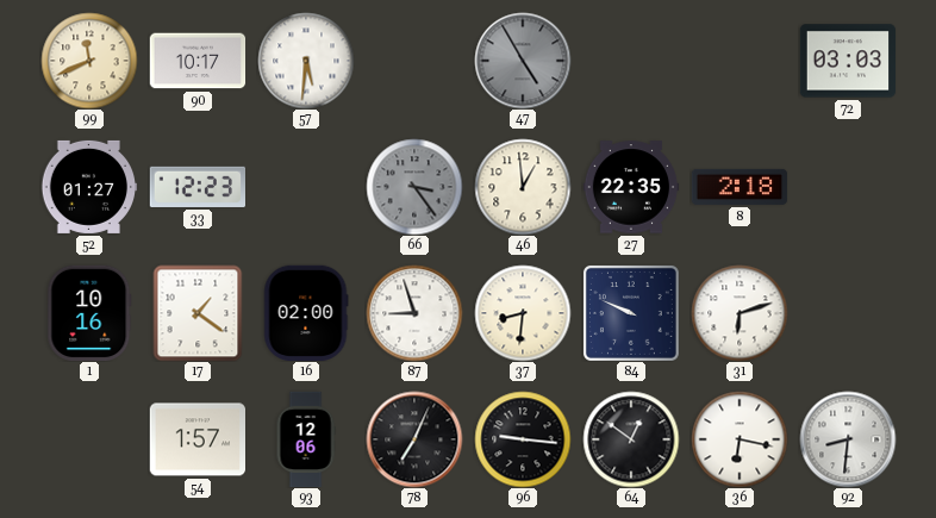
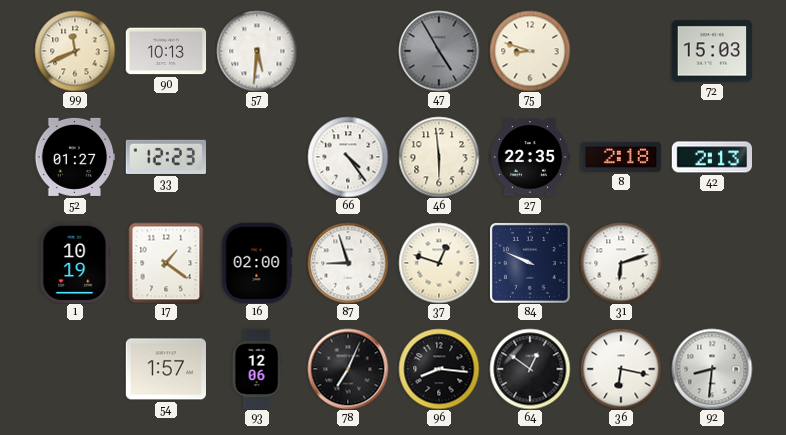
90: 10:17 -> 10:13
75: none -> 8:48
72: 03:03 -> 15:03
66: 3:24 -> 4:24
66 dial: grey -> white
46: 12:59 -> 5:59
42: none -> 2:13
1: 10:16 -> 10:19
37: 8:31 -> 12:48
96: 9:16 -> 8:16
